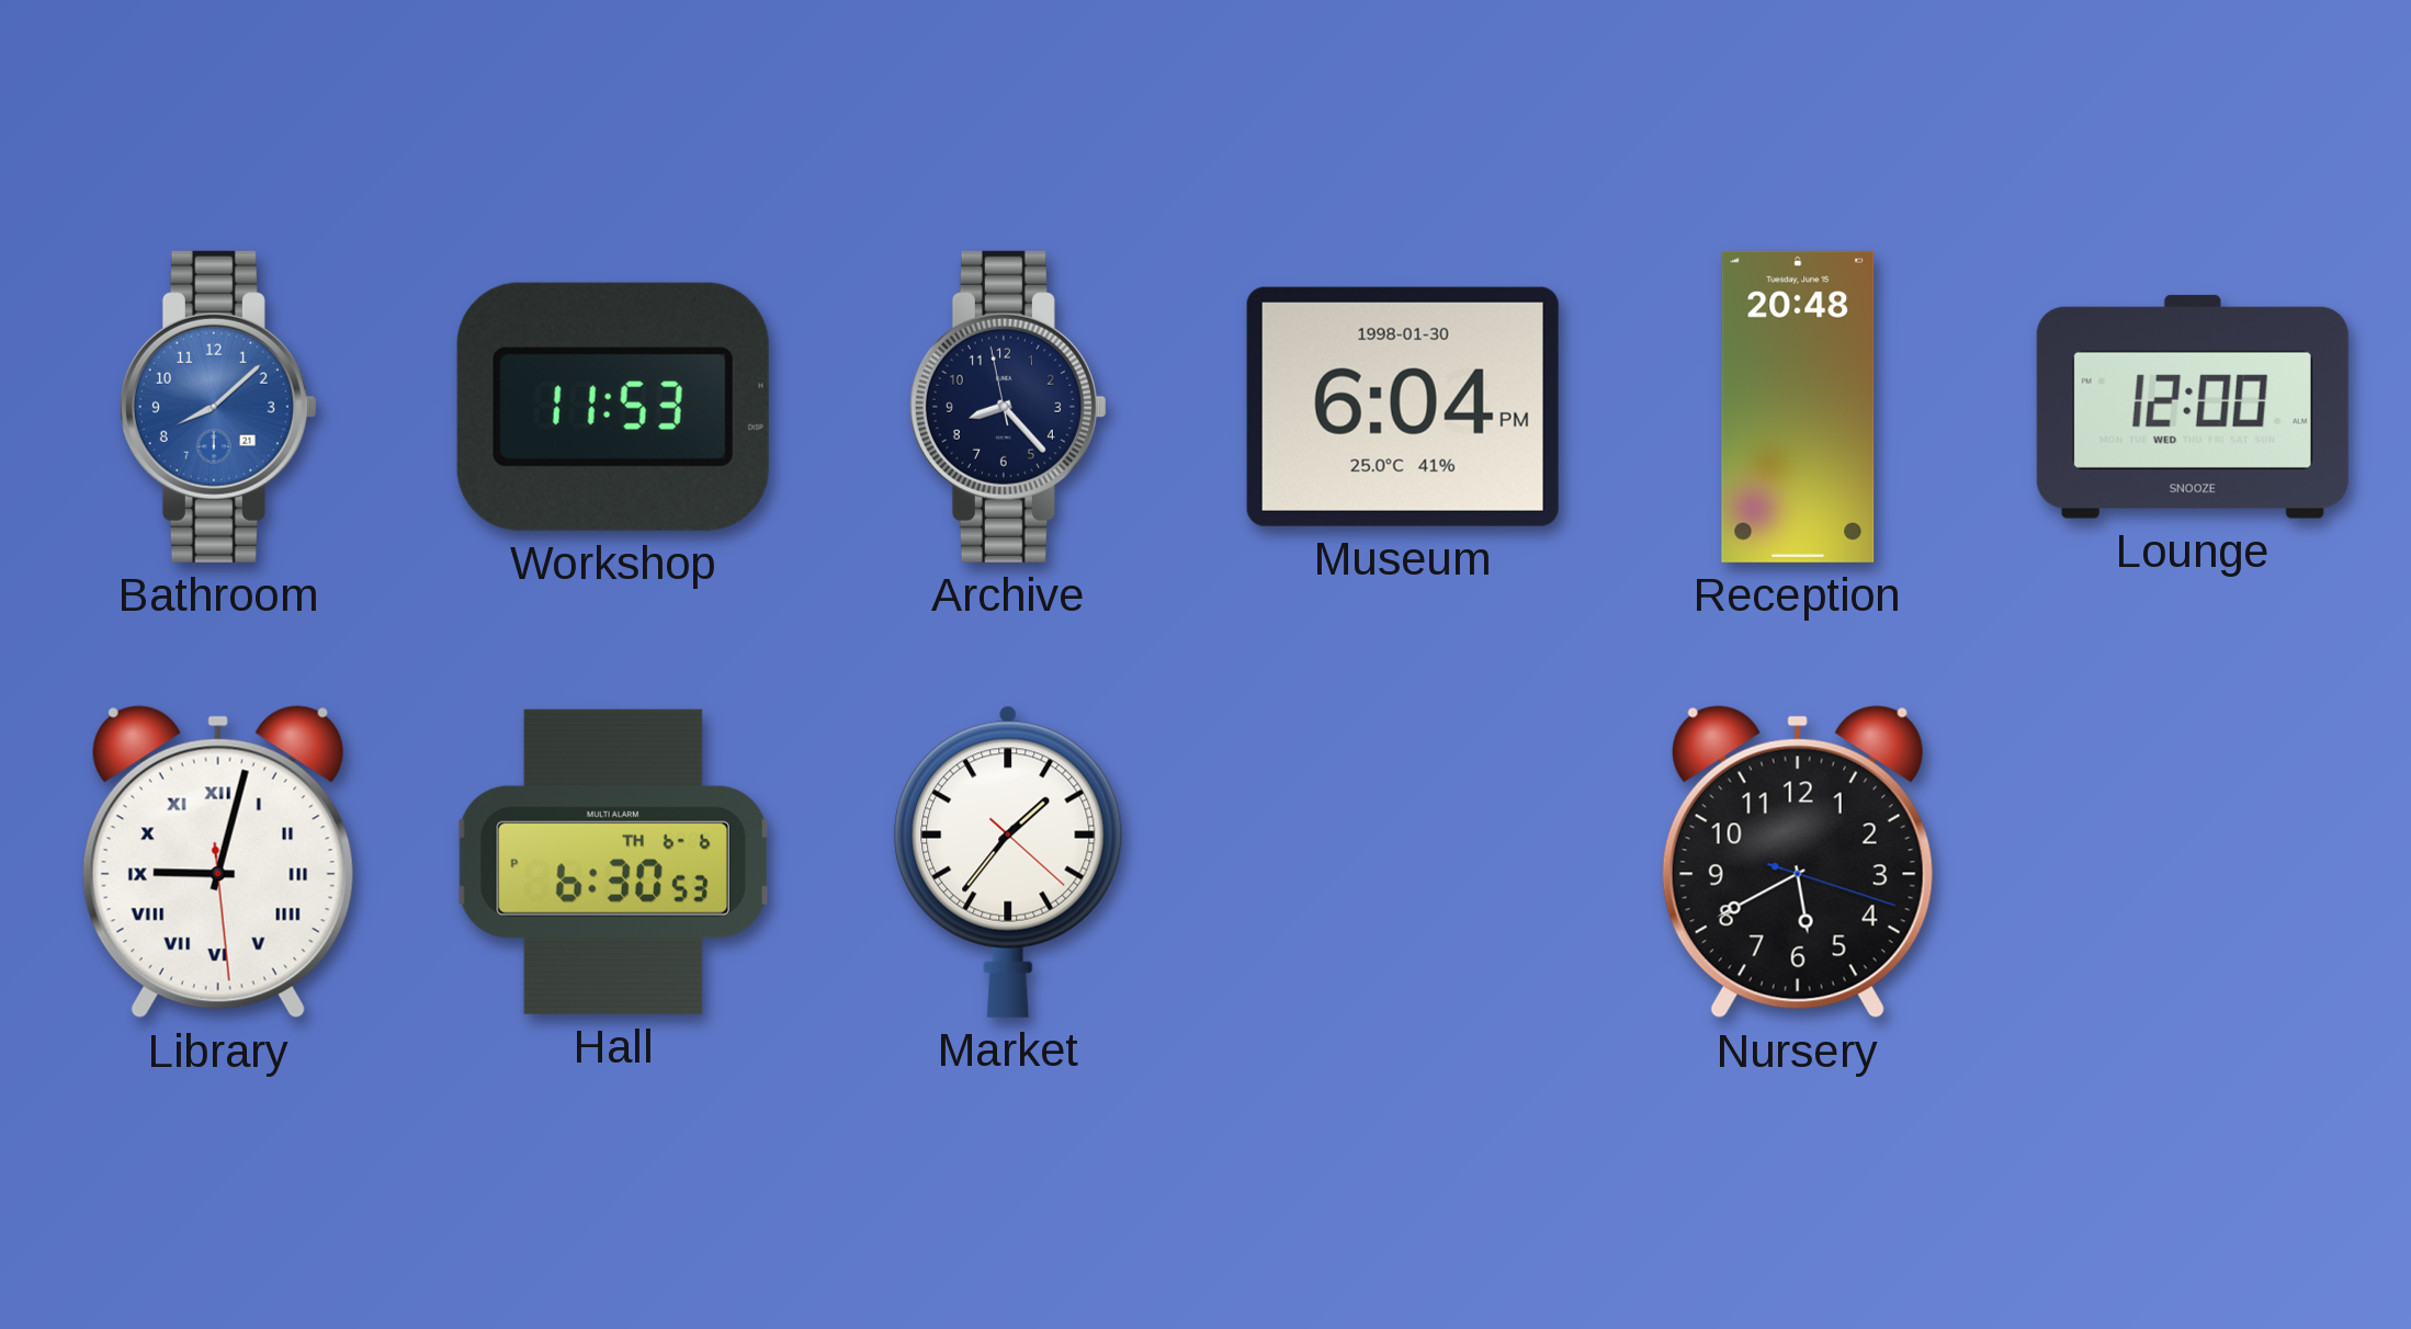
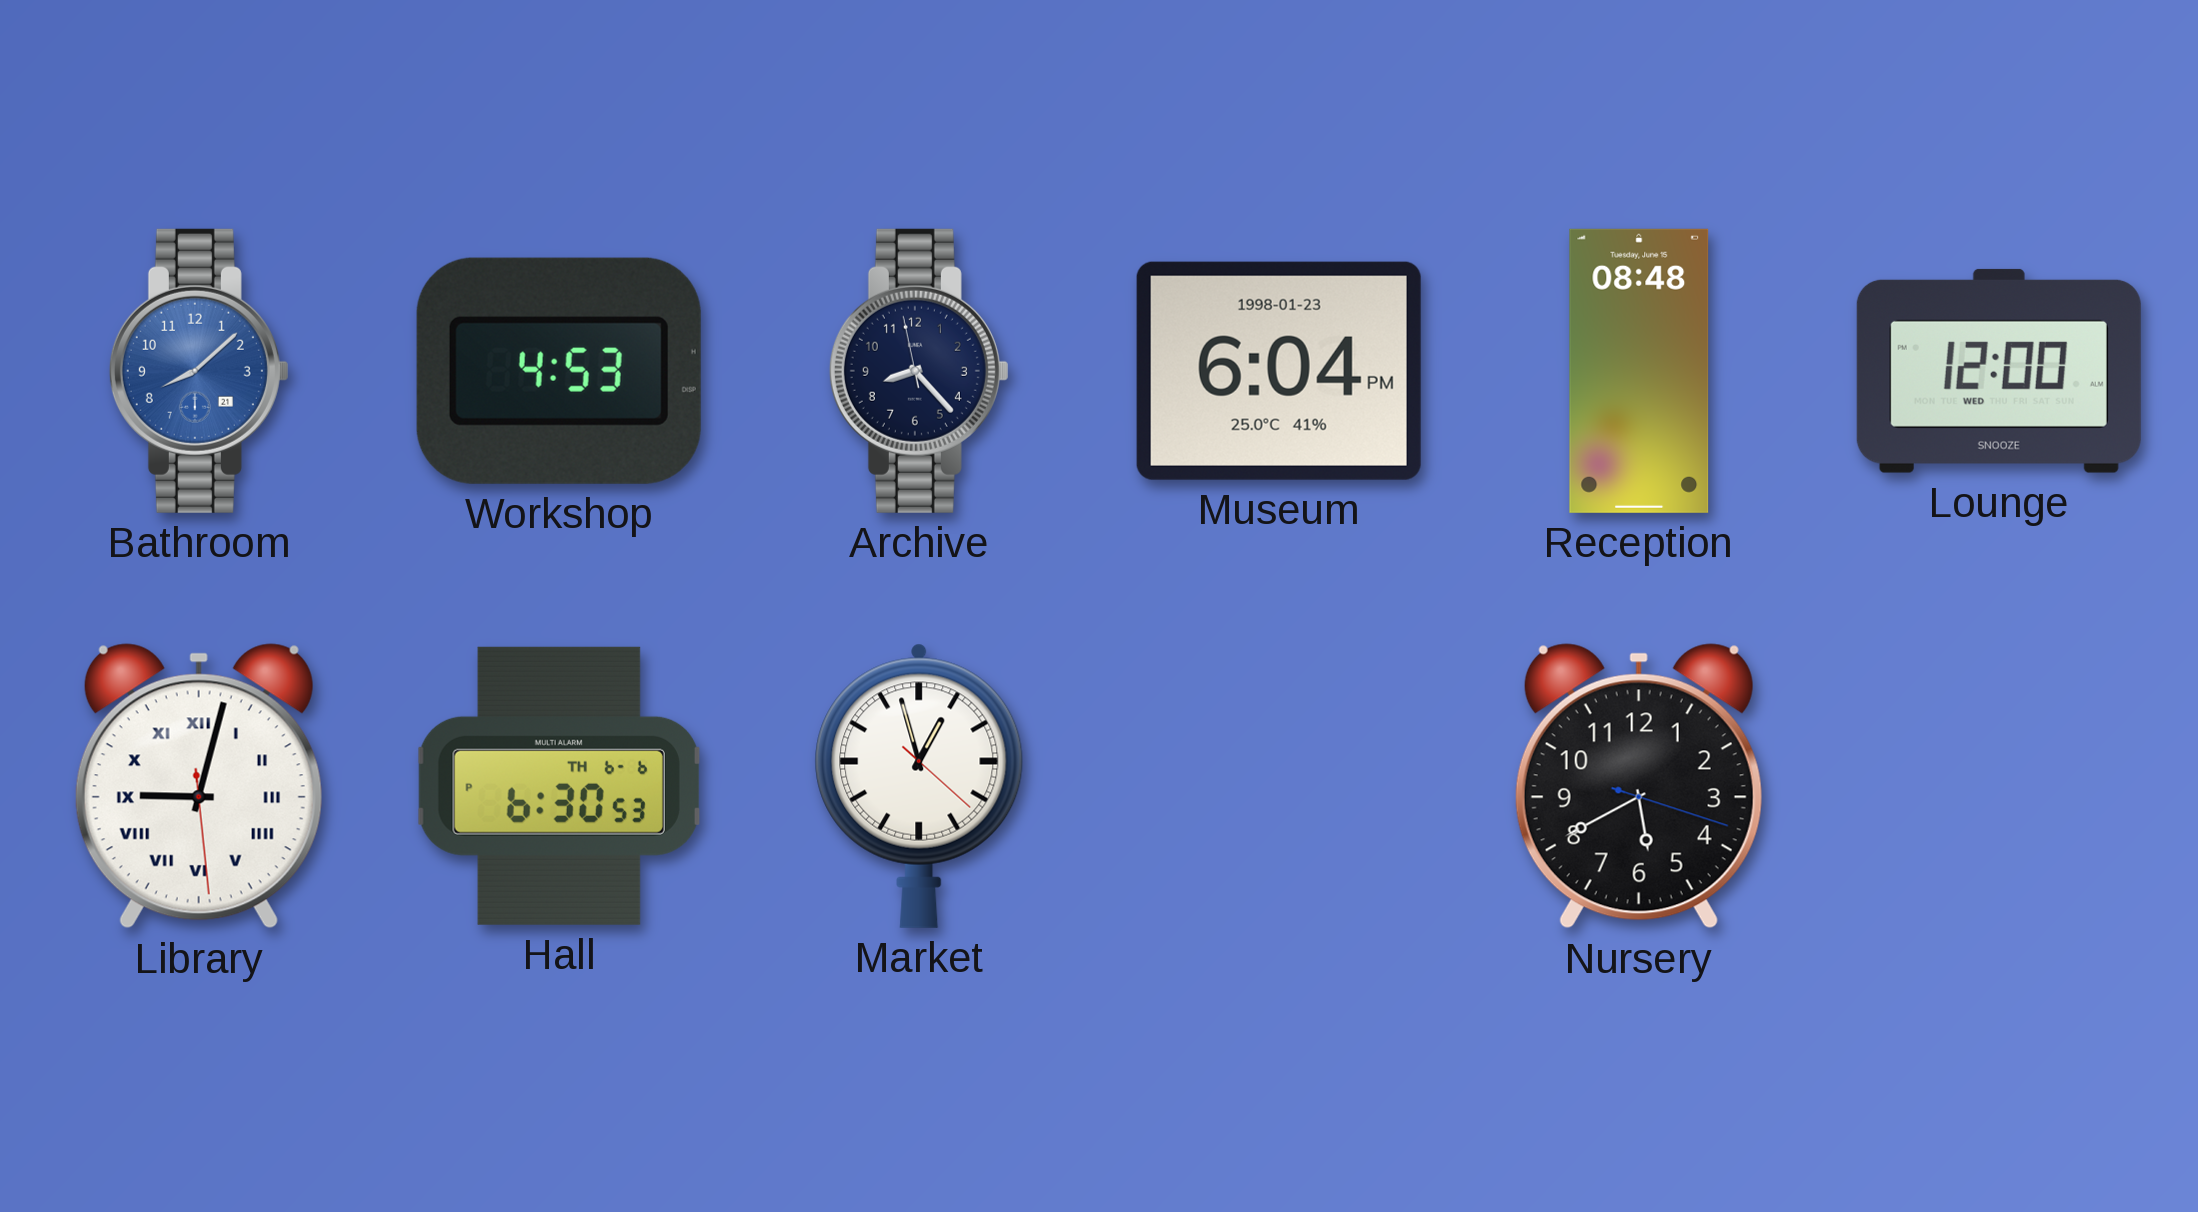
Workshop: 11:53 -> 4:53
Museum date: 1998-01-30 -> 1998-01-23
Reception: 20:48 -> 08:48
Market: 1:36 -> 12:57
